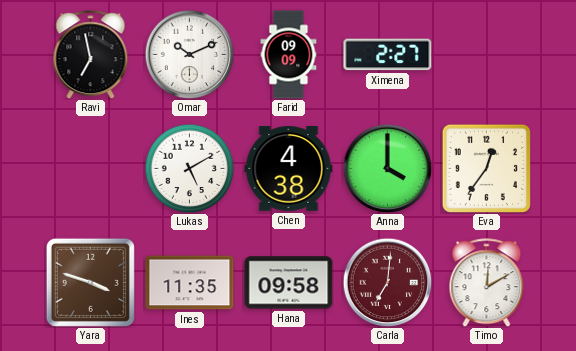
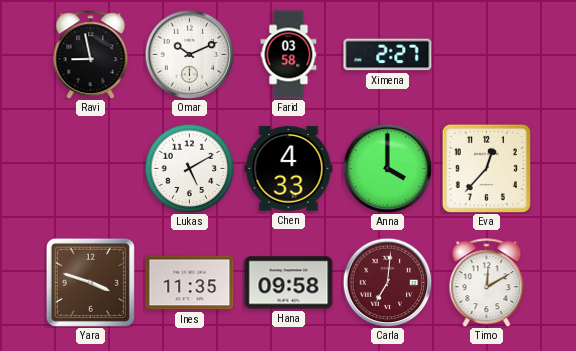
Ravi: 6:58 -> 8:58
Farid: 09:09 -> 03:58
Chen: 4:38 -> 4:33
Eva: 12:36 -> 12:37
